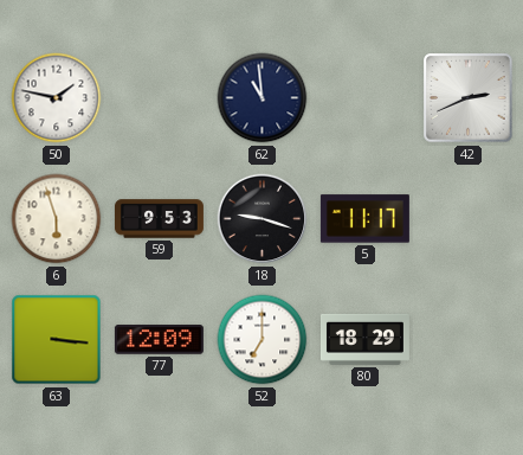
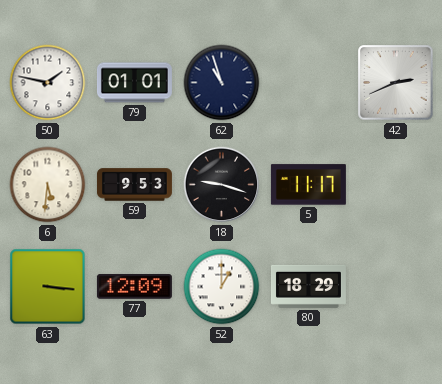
79: none -> 01:01
62: 10:59 -> 10:57
6: 5:57 -> 5:31
52: 7:00 -> 1:00
